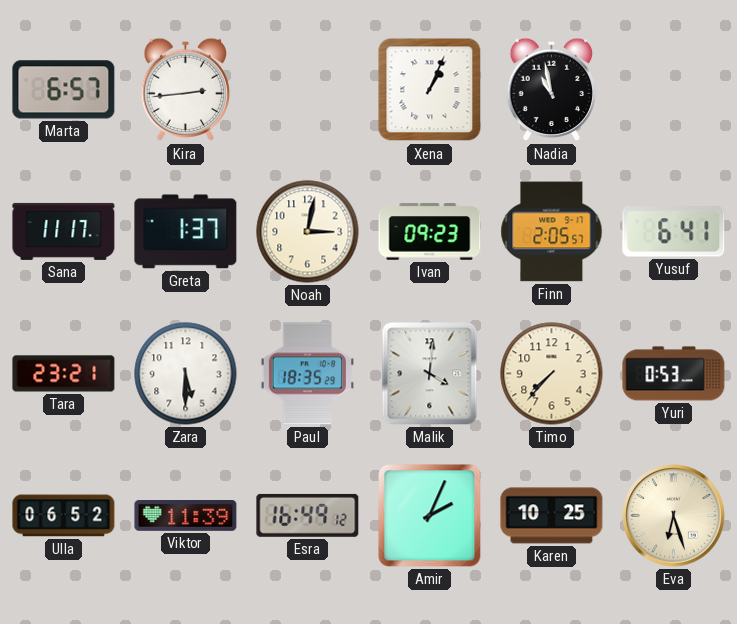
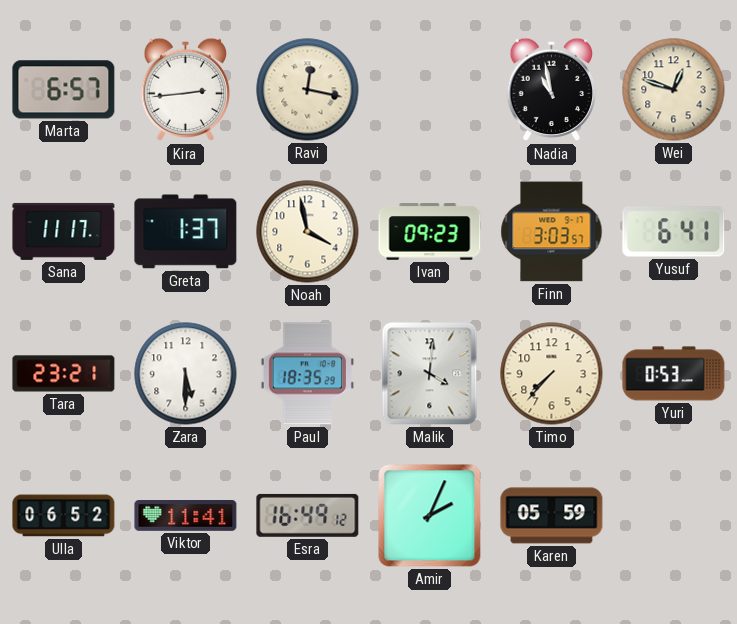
Ravi: none -> 12:17
Xena: 1:04 -> none
Wei: none -> 12:48
Noah: 3:02 -> 3:58
Finn: 2:05 -> 3:03
Viktor: 11:39 -> 11:41
Karen: 10:25 -> 05:59
Eva: 6:27 -> none
